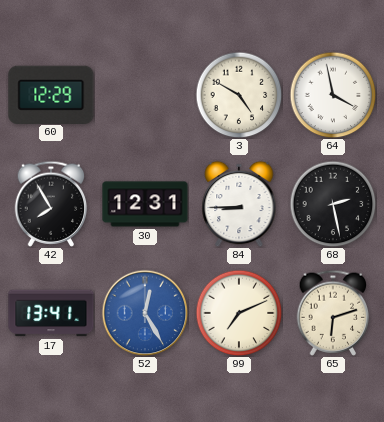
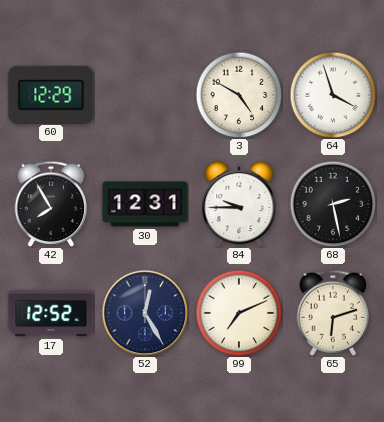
64: 3:58 -> 3:57
84: 8:45 -> 9:45
17: 13:41 -> 12:52
52 dial: blue -> navy
